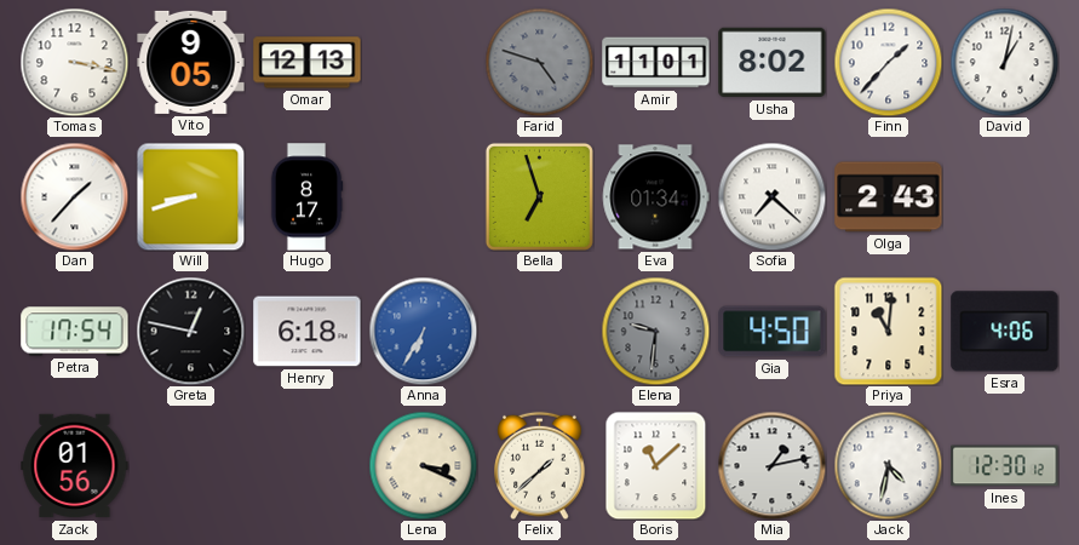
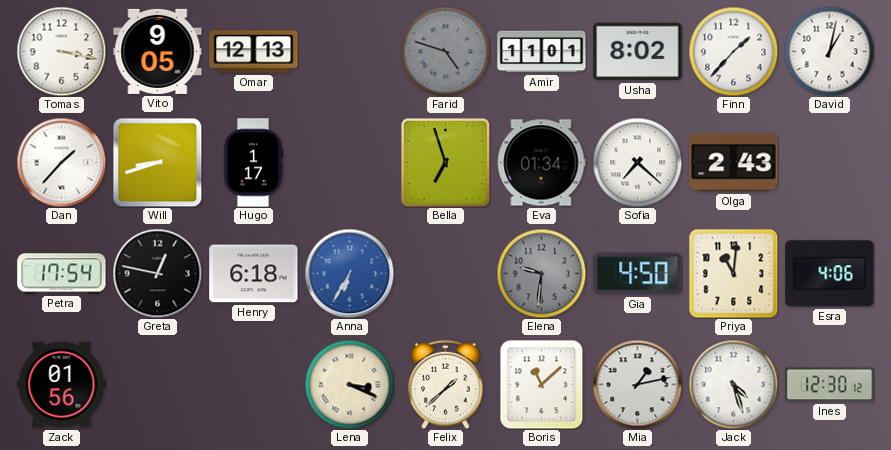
Hugo: 8:17 -> 1:17
Jack: 4:32 -> 4:27
